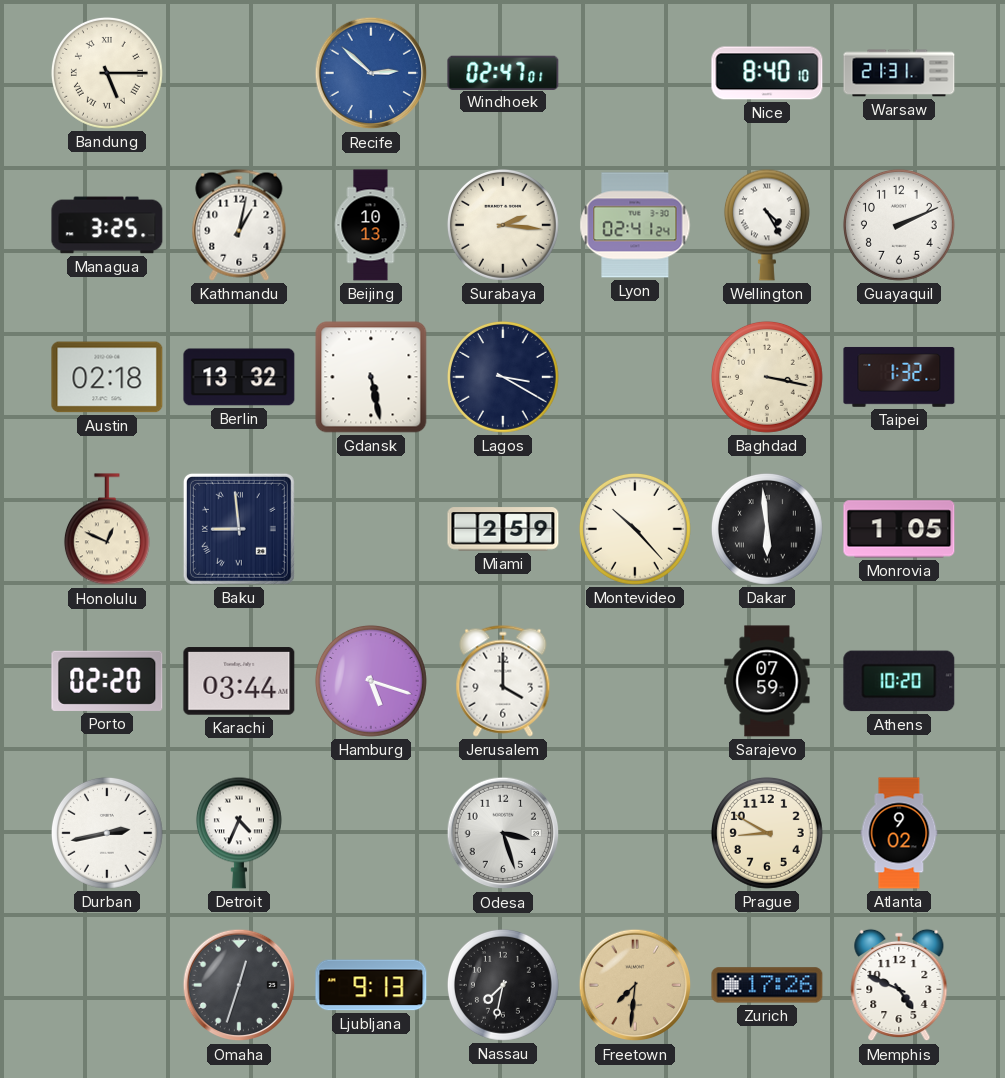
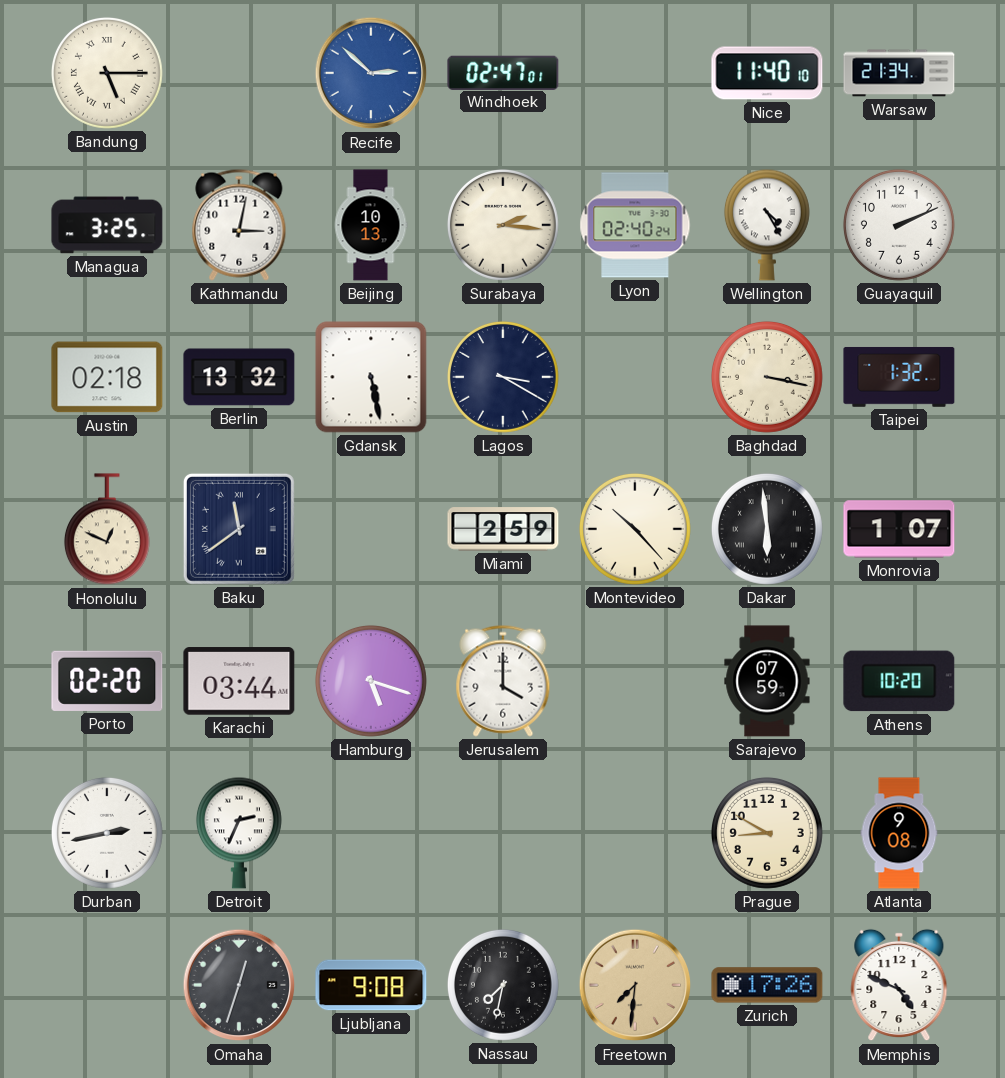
Nice: 8:40 -> 11:40
Warsaw: 21:31 -> 21:34
Kathmandu: 1:02 -> 3:02
Lyon: 02:41 -> 02:40
Baku: 8:59 -> 11:39
Monrovia: 1:05 -> 1:07
Detroit: 4:34 -> 2:34
Odesa: 3:27 -> none
Atlanta: 9:02 -> 9:08
Ljubljana: 9:13 -> 9:08
